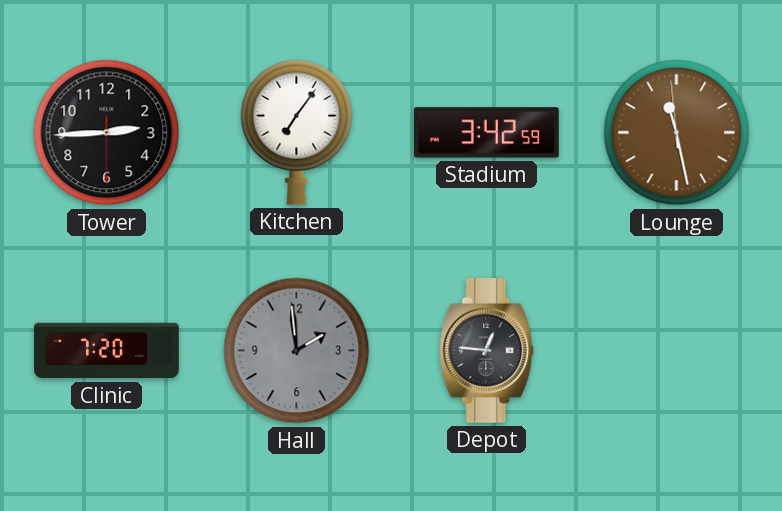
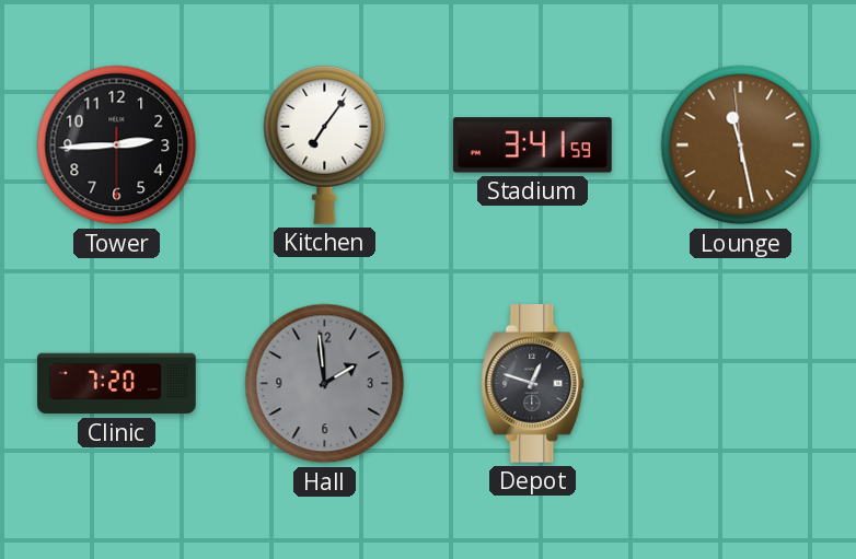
Stadium: 3:42 -> 3:41
Depot: 12:46 -> 12:48
